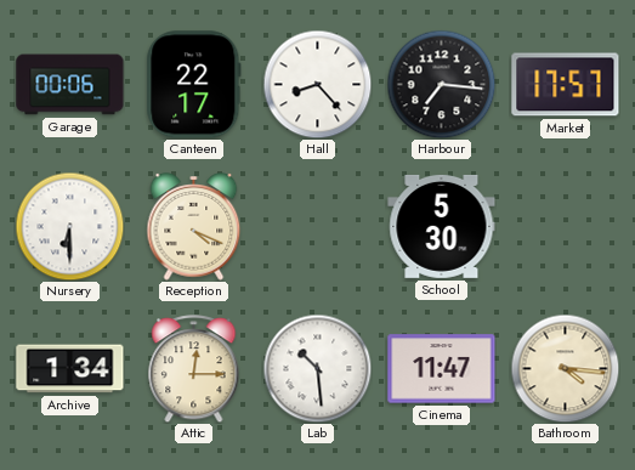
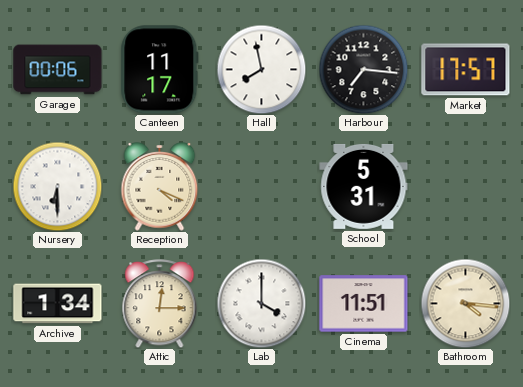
Canteen: 22:17 -> 11:17
Hall: 8:23 -> 7:58
School: 5:30 -> 5:31
Lab: 10:29 -> 4:00
Cinema: 11:47 -> 11:51
